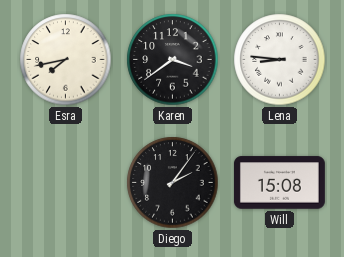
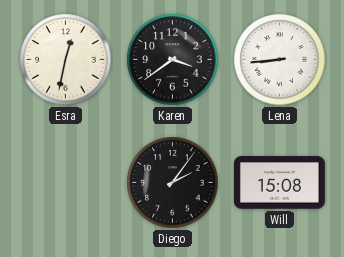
Esra: 7:43 -> 12:32
Lena: 8:46 -> 8:44
